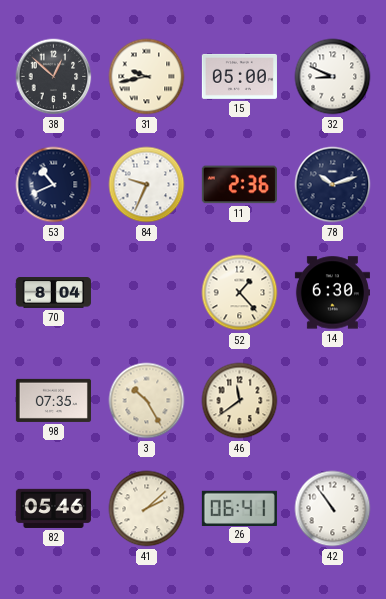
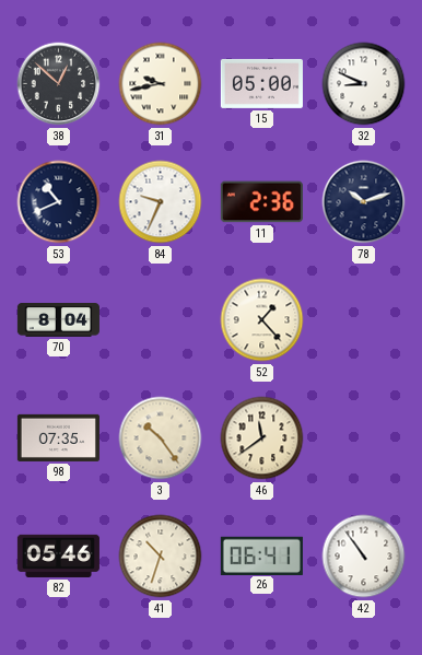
14: 6:30 -> none
3: 10:25 -> 10:24
41: 2:08 -> 10:33
